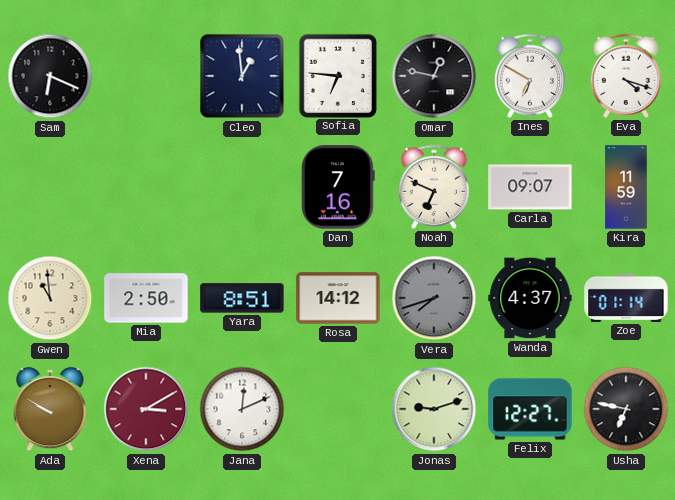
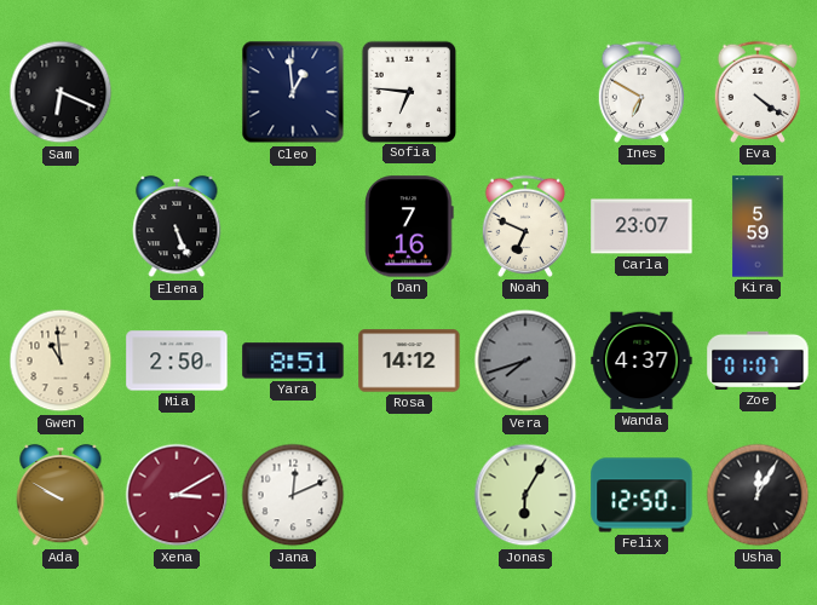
Omar: 12:47 -> none
Eva: 4:18 -> 4:21
Elena: none -> 5:26
Carla: 09:07 -> 23:07
Kira: 11:59 -> 5:59
Zoe: 01:14 -> 01:07
Jonas: 9:12 -> 6:05
Felix: 12:27 -> 12:50
Usha: 6:47 -> 12:05
